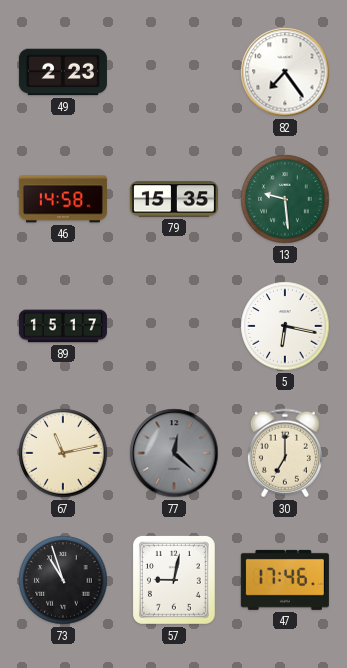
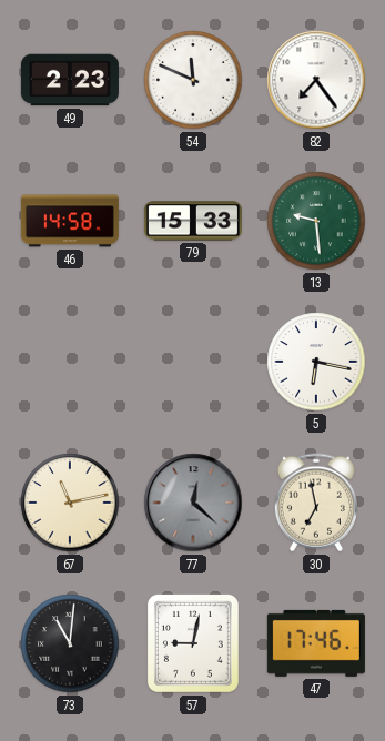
54: none -> 11:49
79: 15:35 -> 15:33
89: 15:17 -> none
30: 7:00 -> 6:58
73: 10:57 -> 11:01
